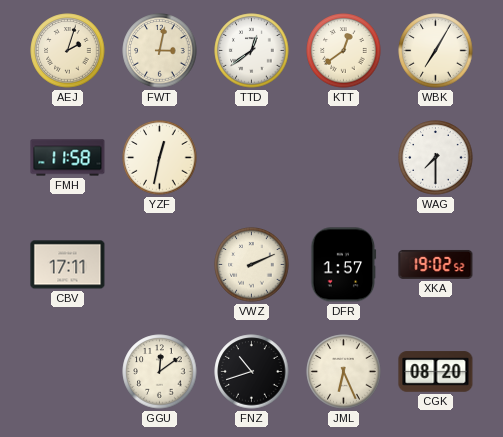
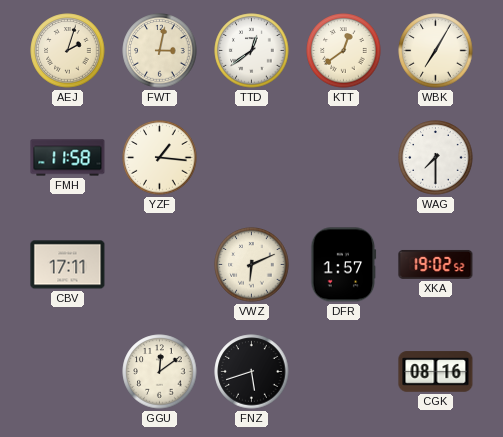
YZF: 12:32 -> 1:16
VWZ: 2:11 -> 6:11
FNZ: 10:42 -> 5:42
JML: 6:26 -> none
CGK: 08:20 -> 08:16
